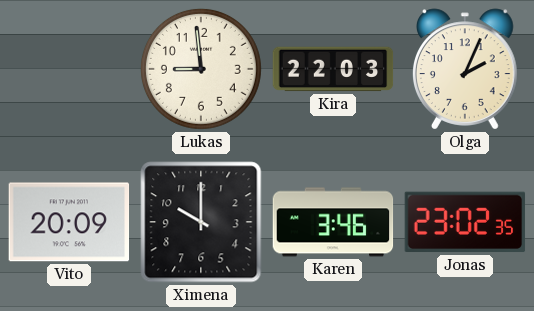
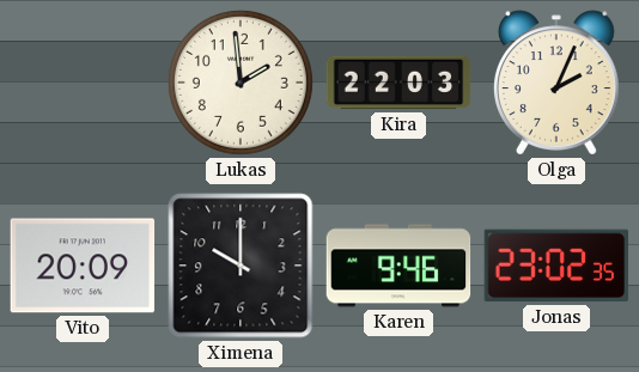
Lukas: 8:59 -> 1:59
Karen: 3:46 -> 9:46
